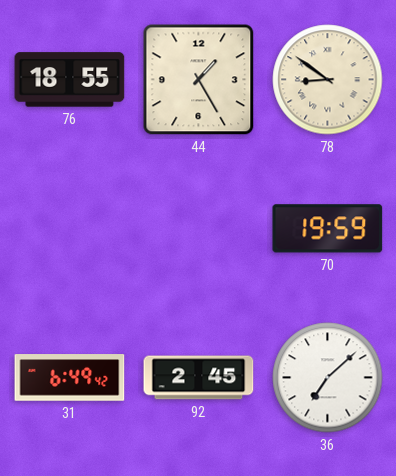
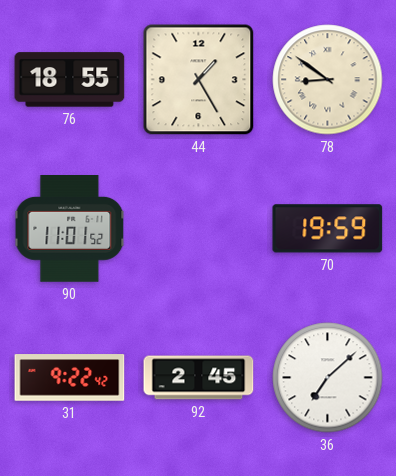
90: none -> 11:01
31: 6:49 -> 9:22
